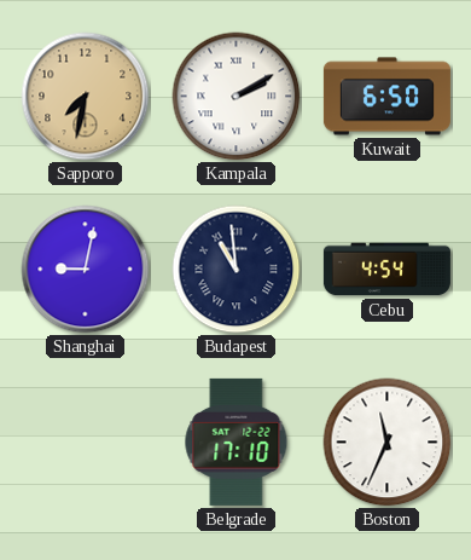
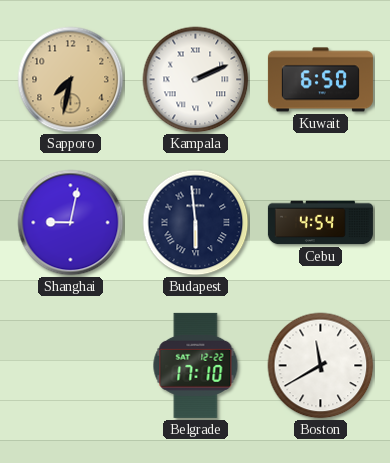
Kampala: 2:10 -> 2:11
Budapest: 10:59 -> 5:59
Boston: 11:34 -> 11:40
